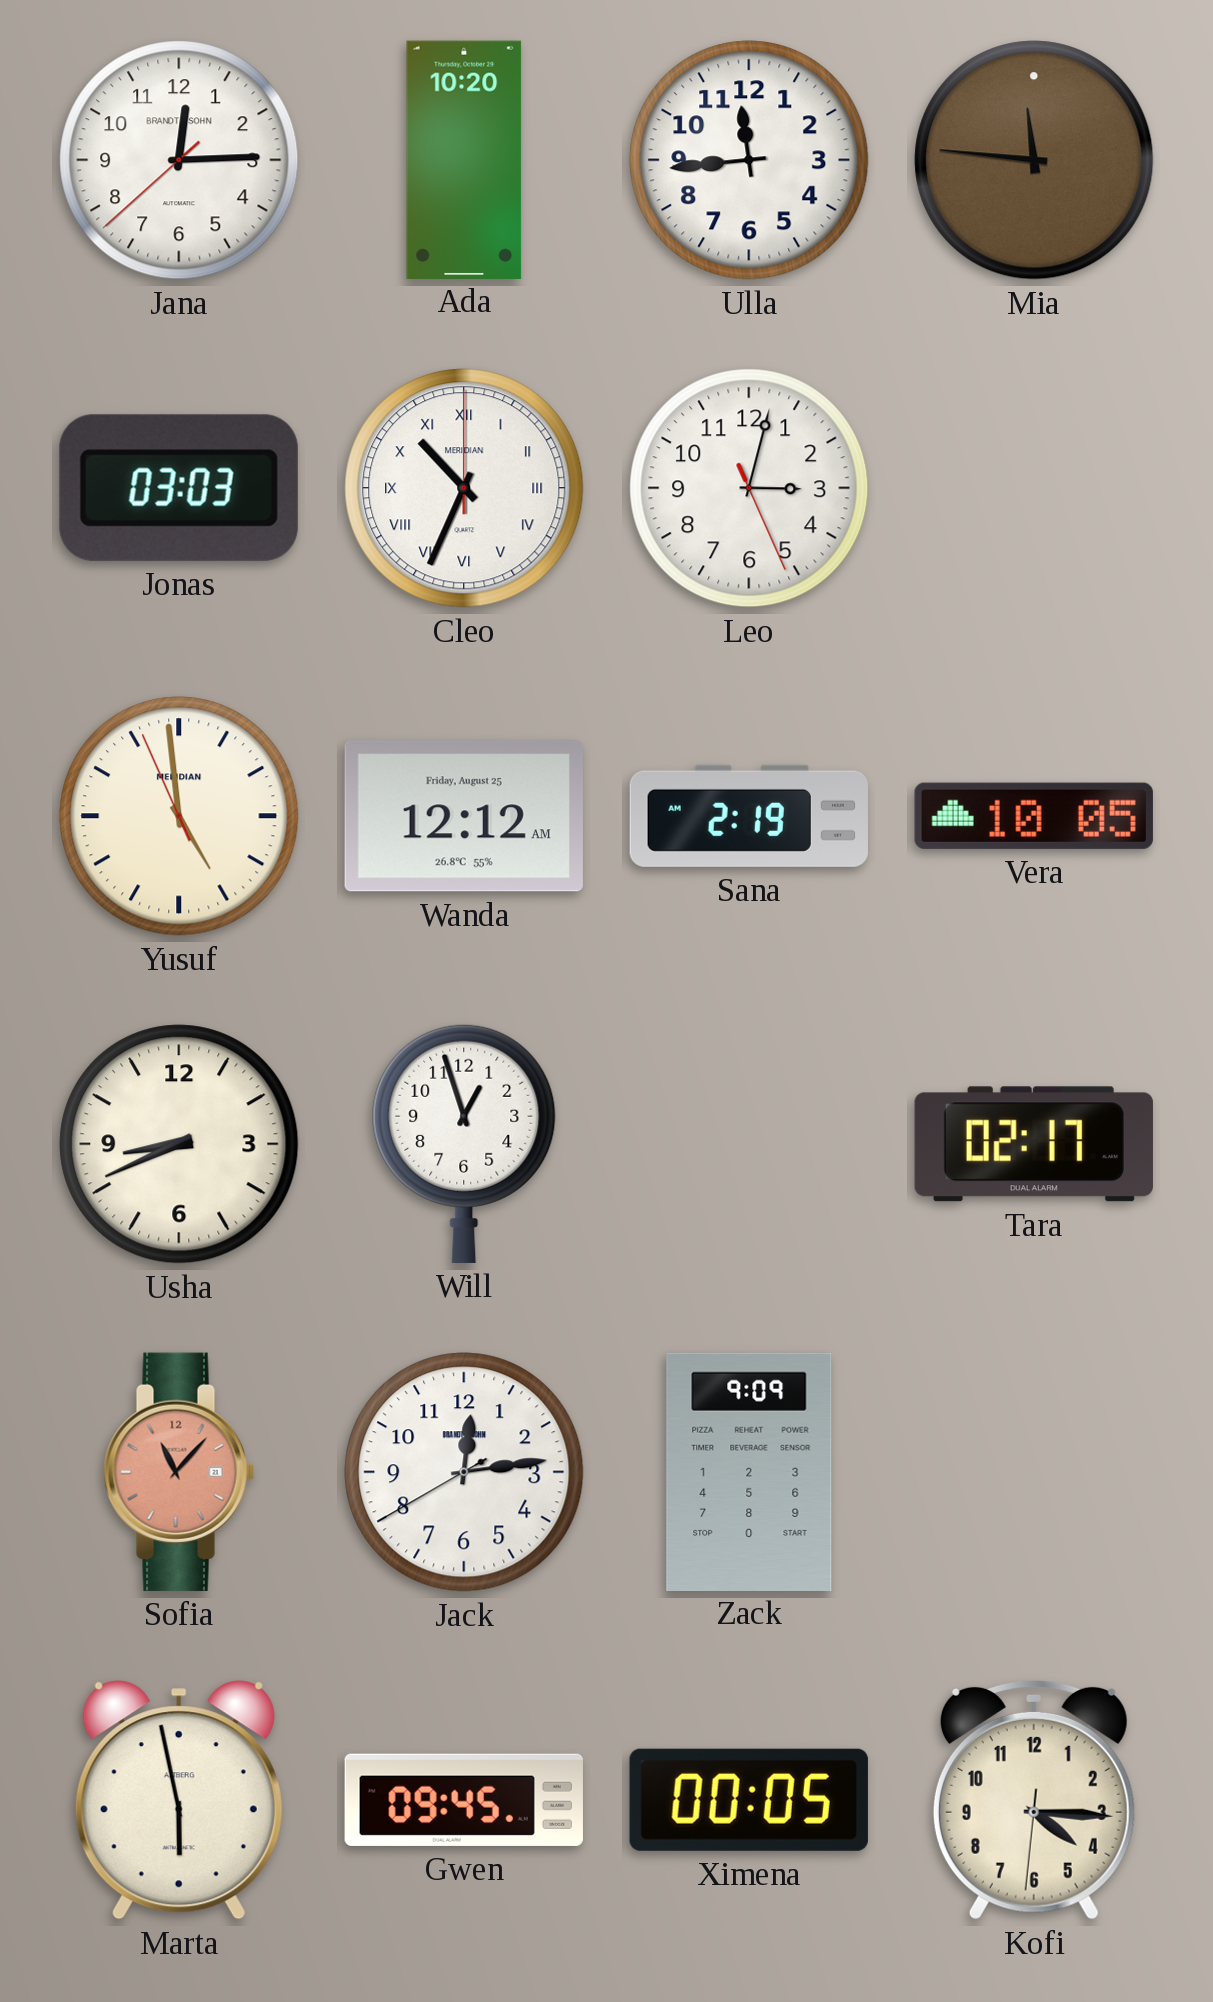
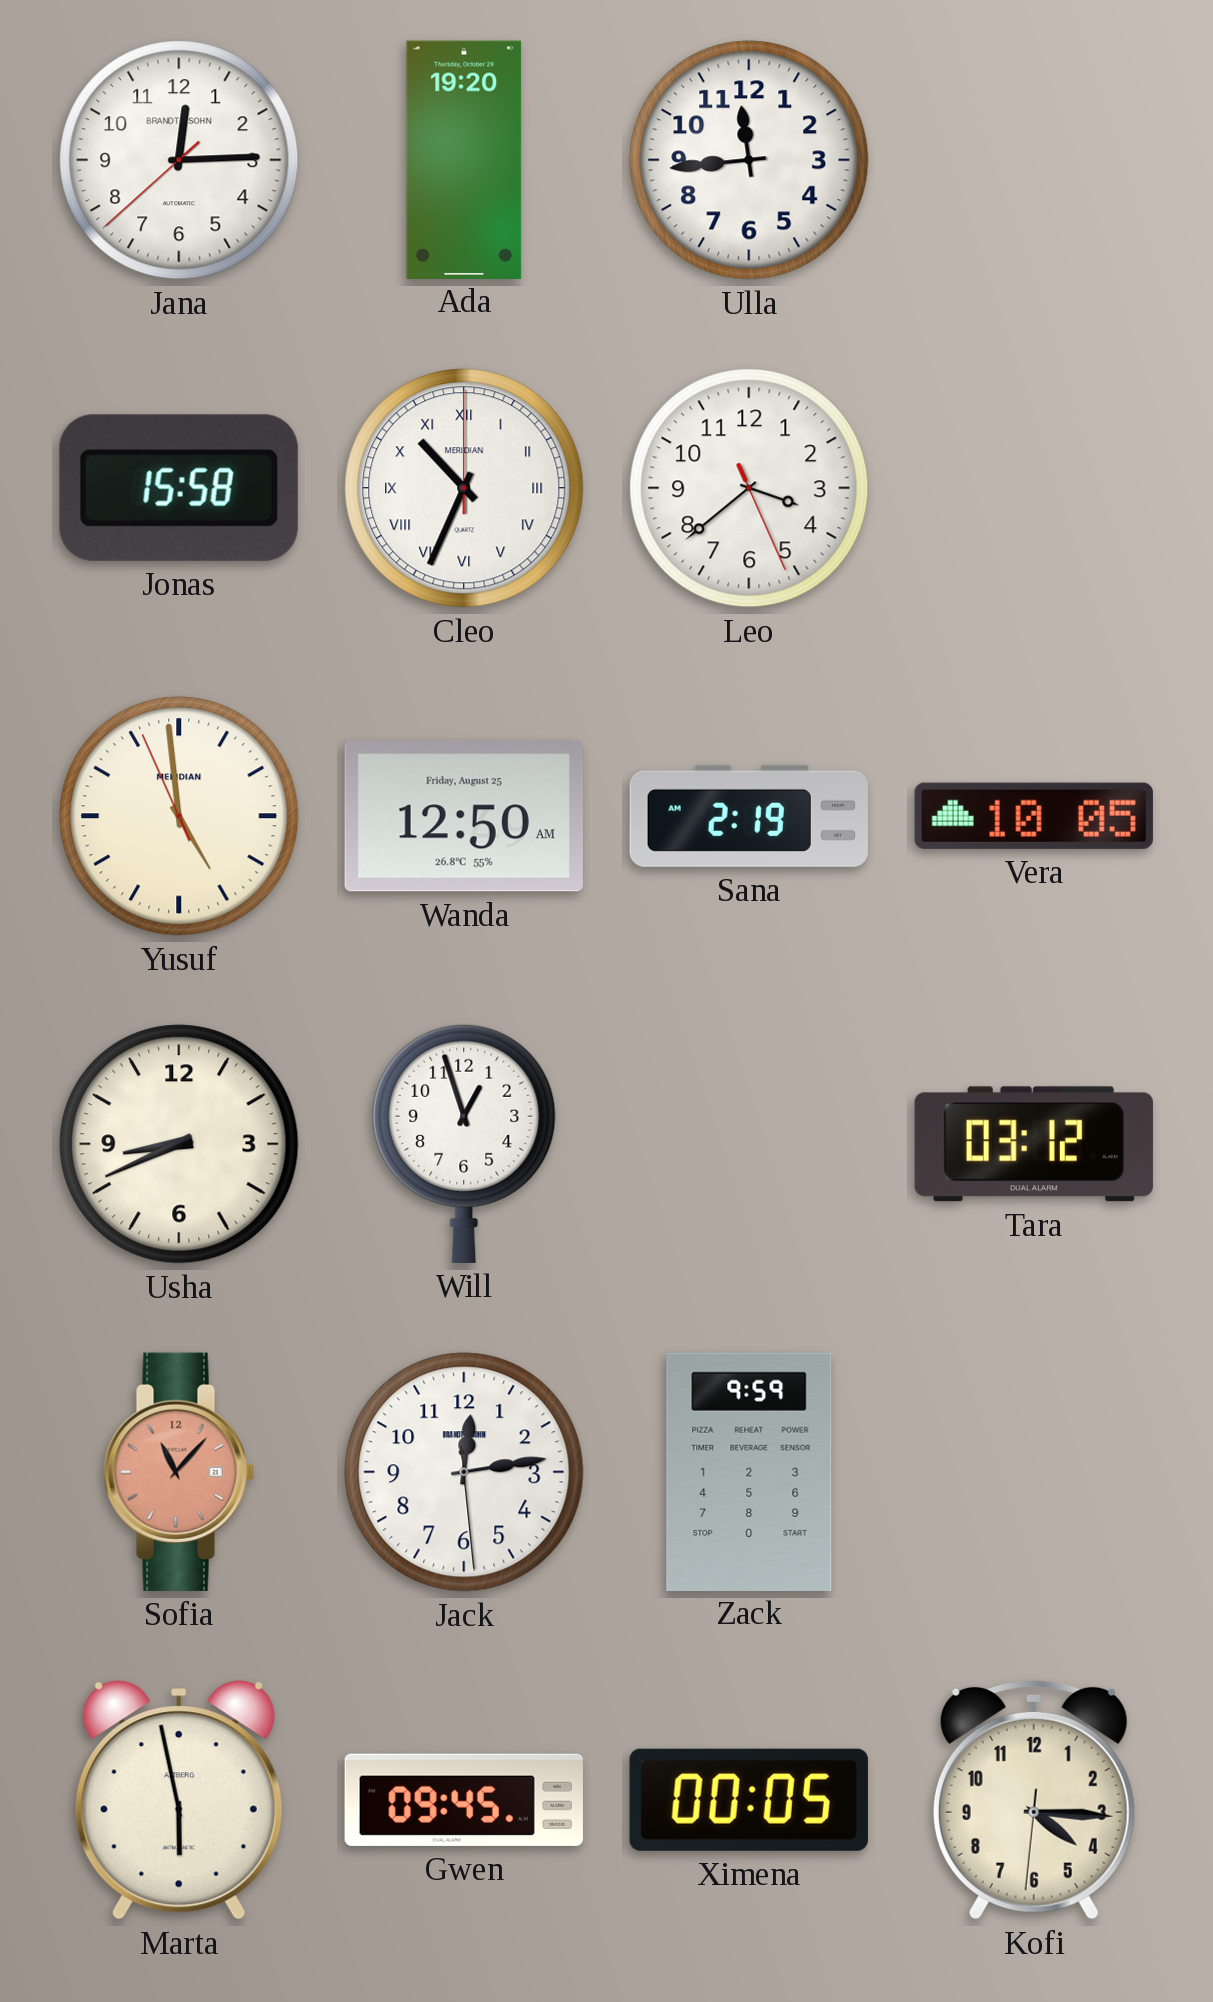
Ada: 10:20 -> 19:20
Mia: 11:46 -> none
Jonas: 03:03 -> 15:58
Leo: 3:02 -> 3:38
Wanda: 12:12 -> 12:50
Tara: 02:17 -> 03:12
Jack: 12:13:40 -> 12:13:29
Zack: 9:09 -> 9:59
